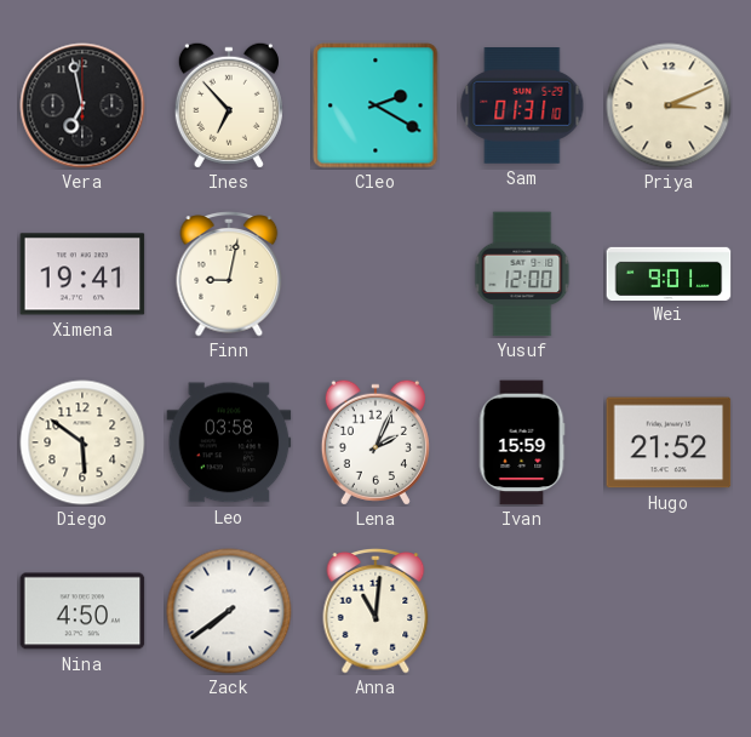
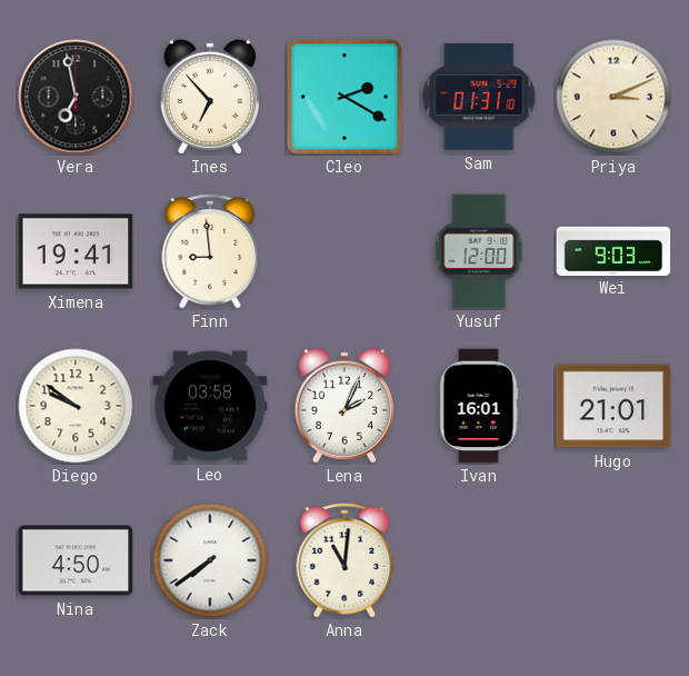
Finn: 9:02 -> 8:59
Wei: 9:01 -> 9:03
Diego: 5:51 -> 9:51
Ivan: 15:59 -> 16:01
Hugo: 21:52 -> 21:01
